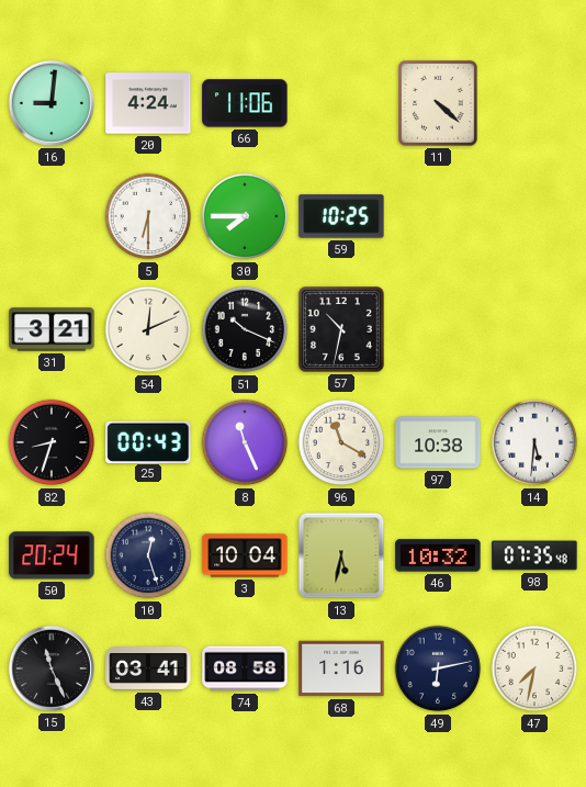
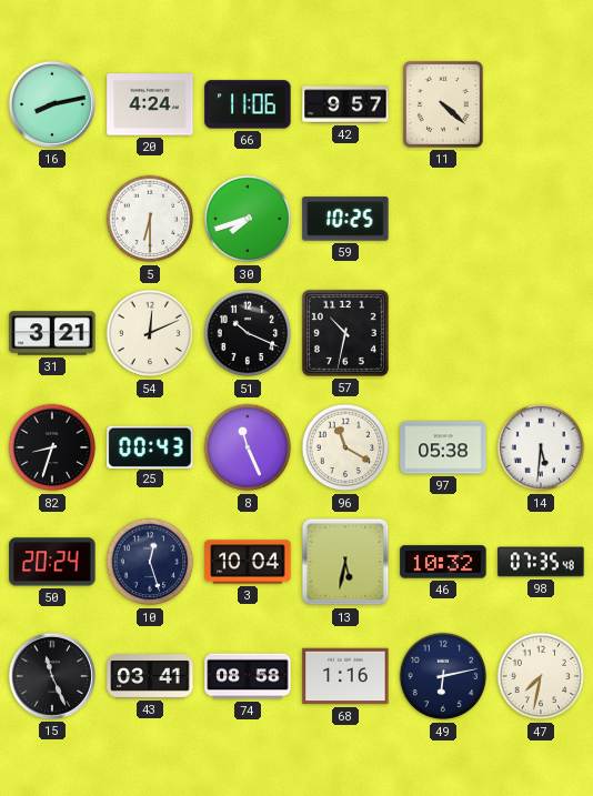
16: 9:01 -> 8:13
42: none -> 9:57
30: 7:45 -> 7:42
97: 10:38 -> 05:38
